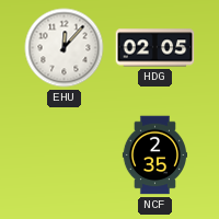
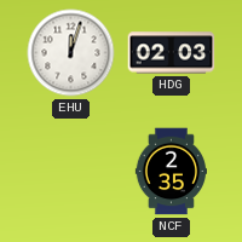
EHU: 12:07 -> 12:03
HDG: 02:05 -> 02:03
